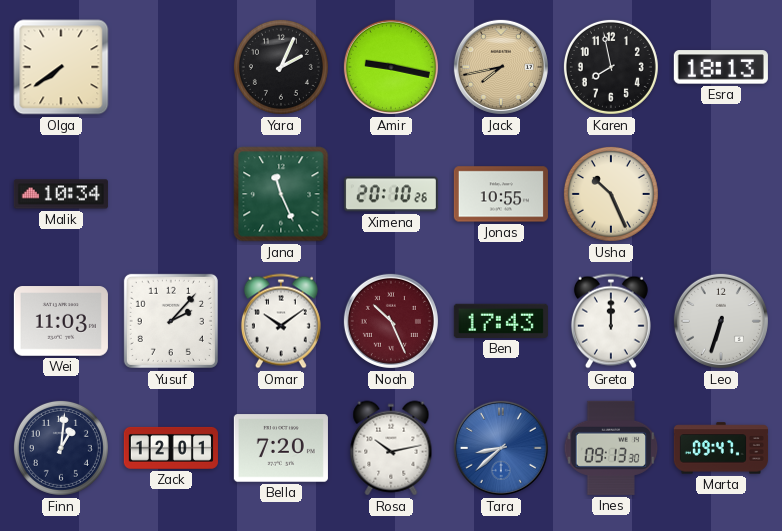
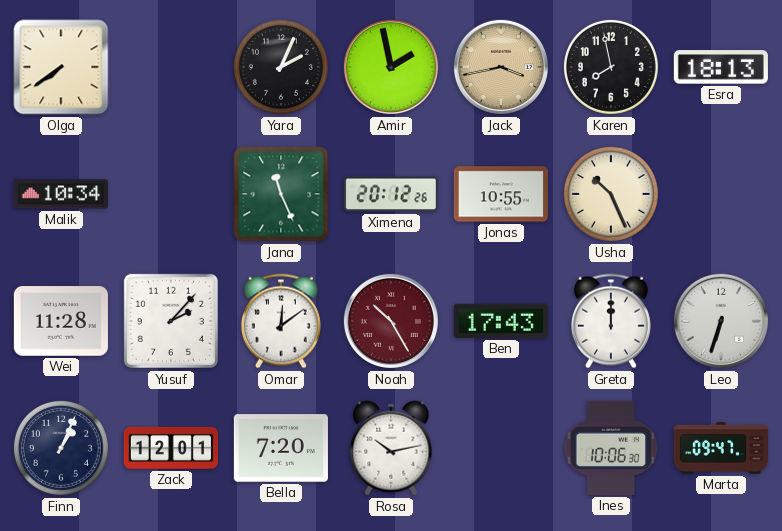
Amir: 9:17 -> 1:58
Jack: 7:43 -> 3:43
Ximena: 20:10 -> 20:12
Wei: 11:03 -> 11:28
Omar: 10:09 -> 12:09
Noah: 10:26 -> 10:25
Finn: 1:01 -> 1:04
Tara: 8:38 -> none
Ines: 09:13 -> 10:06
